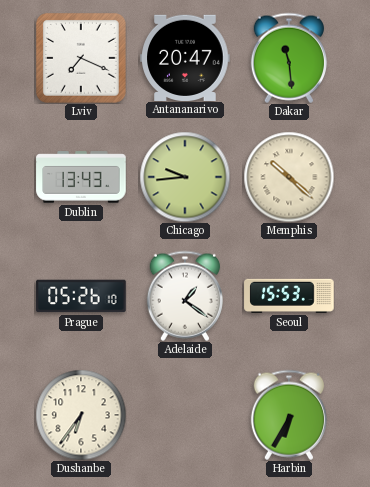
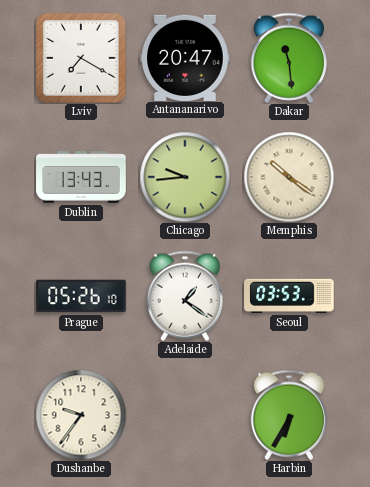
Lviv: 7:19 -> 7:20
Memphis: 10:22 -> 10:21
Seoul: 15:53 -> 03:53
Dushanbe: 6:36 -> 9:36
